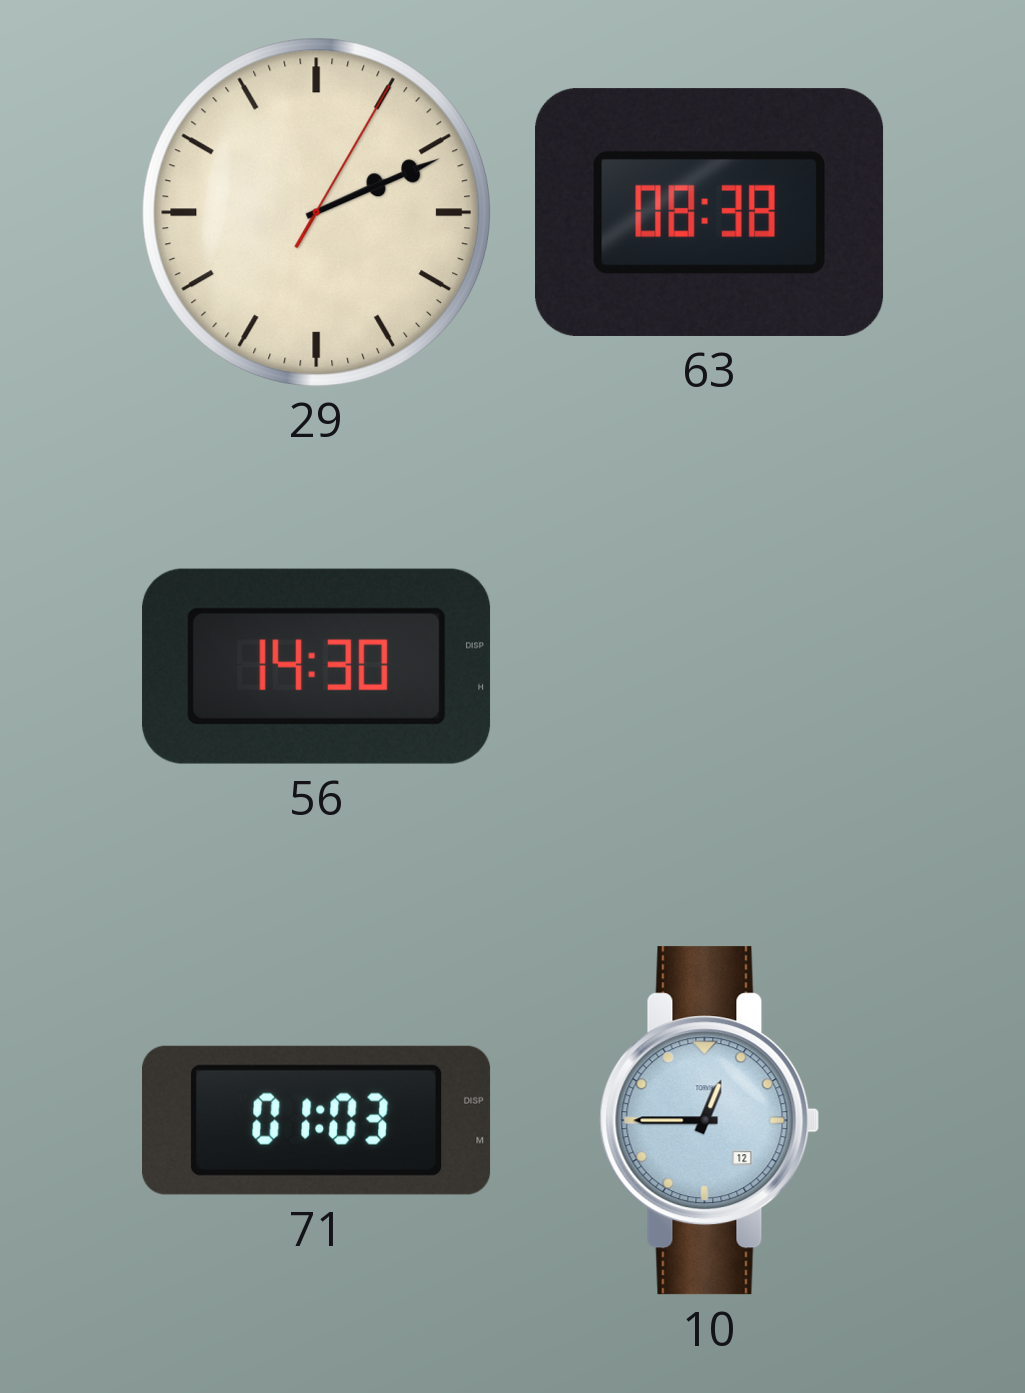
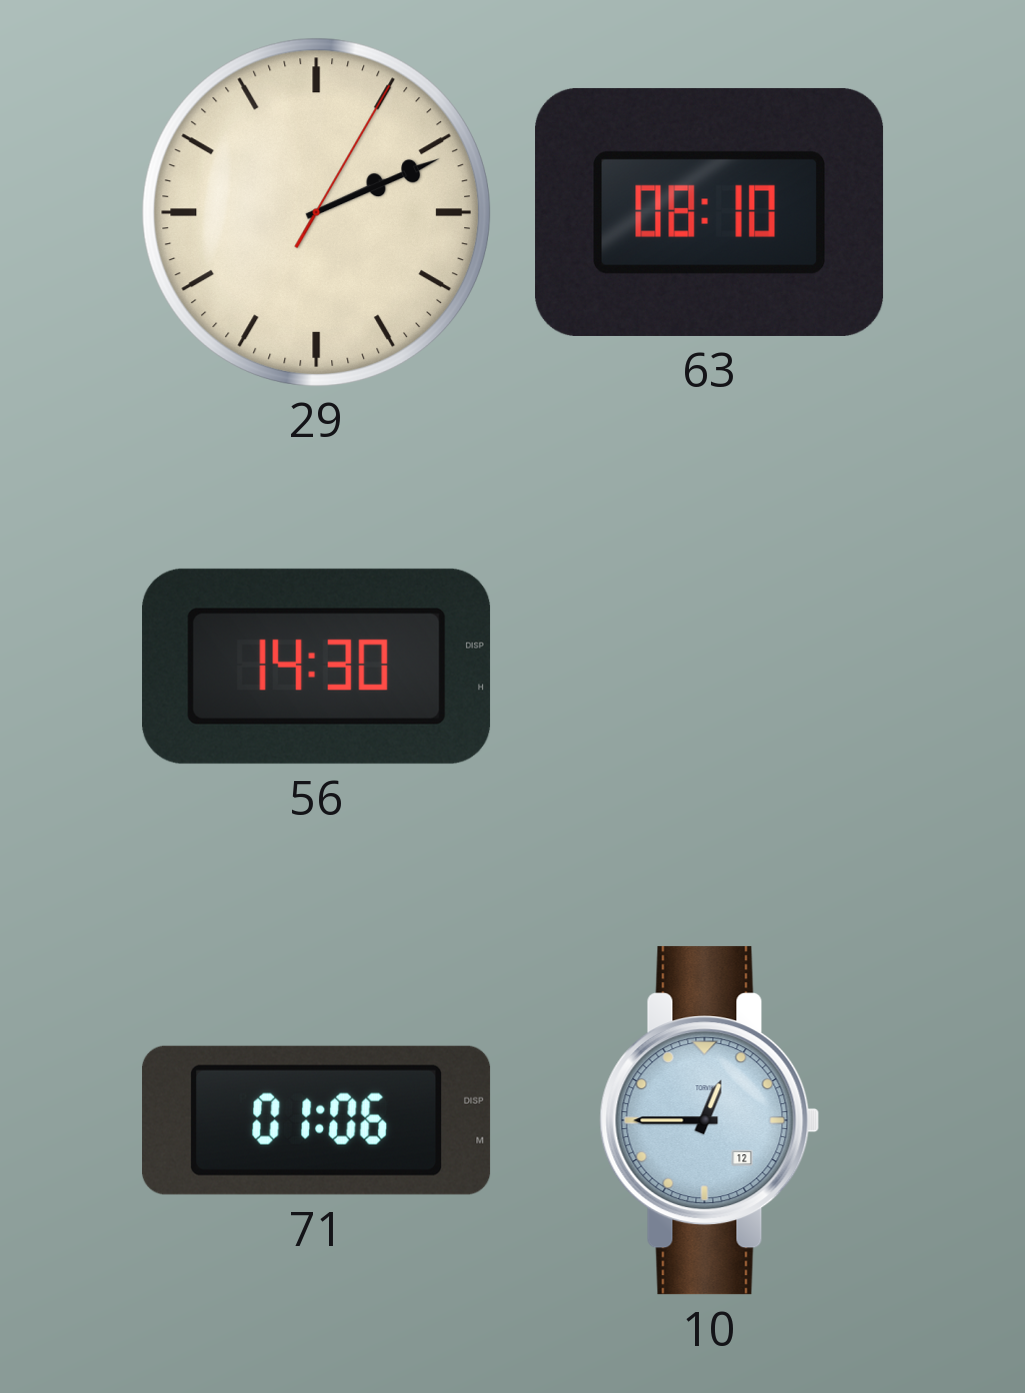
63: 08:38 -> 08:10
71: 01:03 -> 01:06
